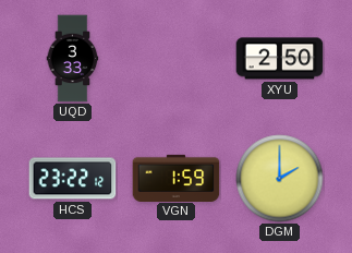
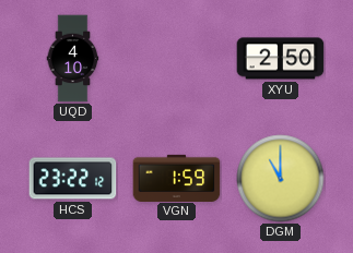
UQD: 3:33 -> 4:10
DGM: 2:00 -> 11:00
